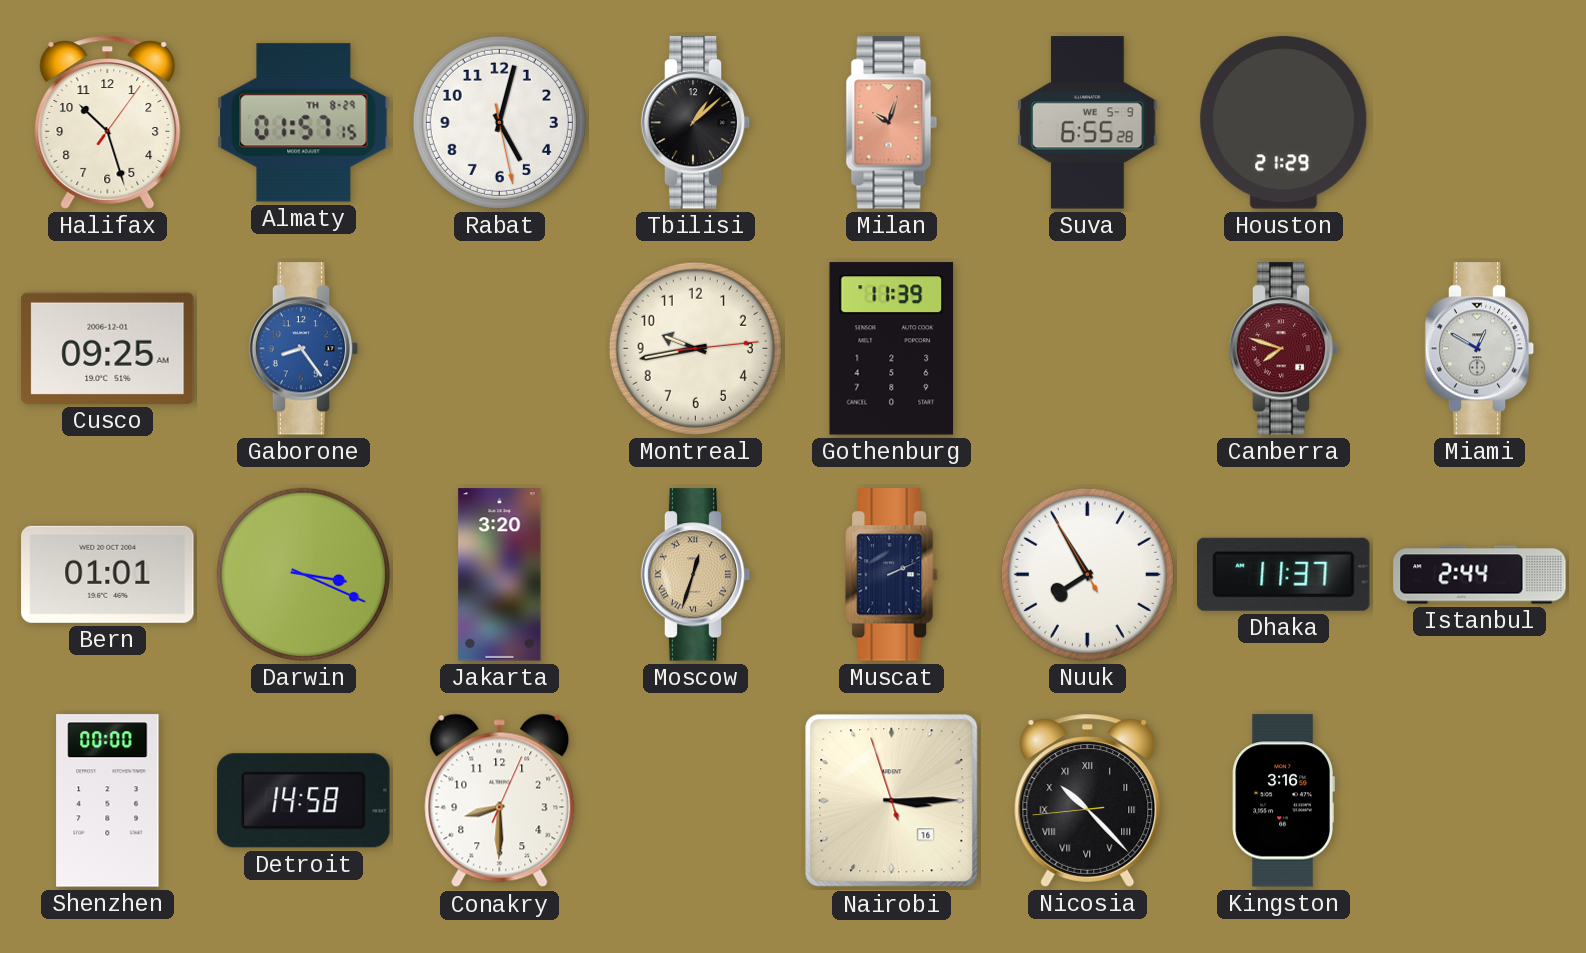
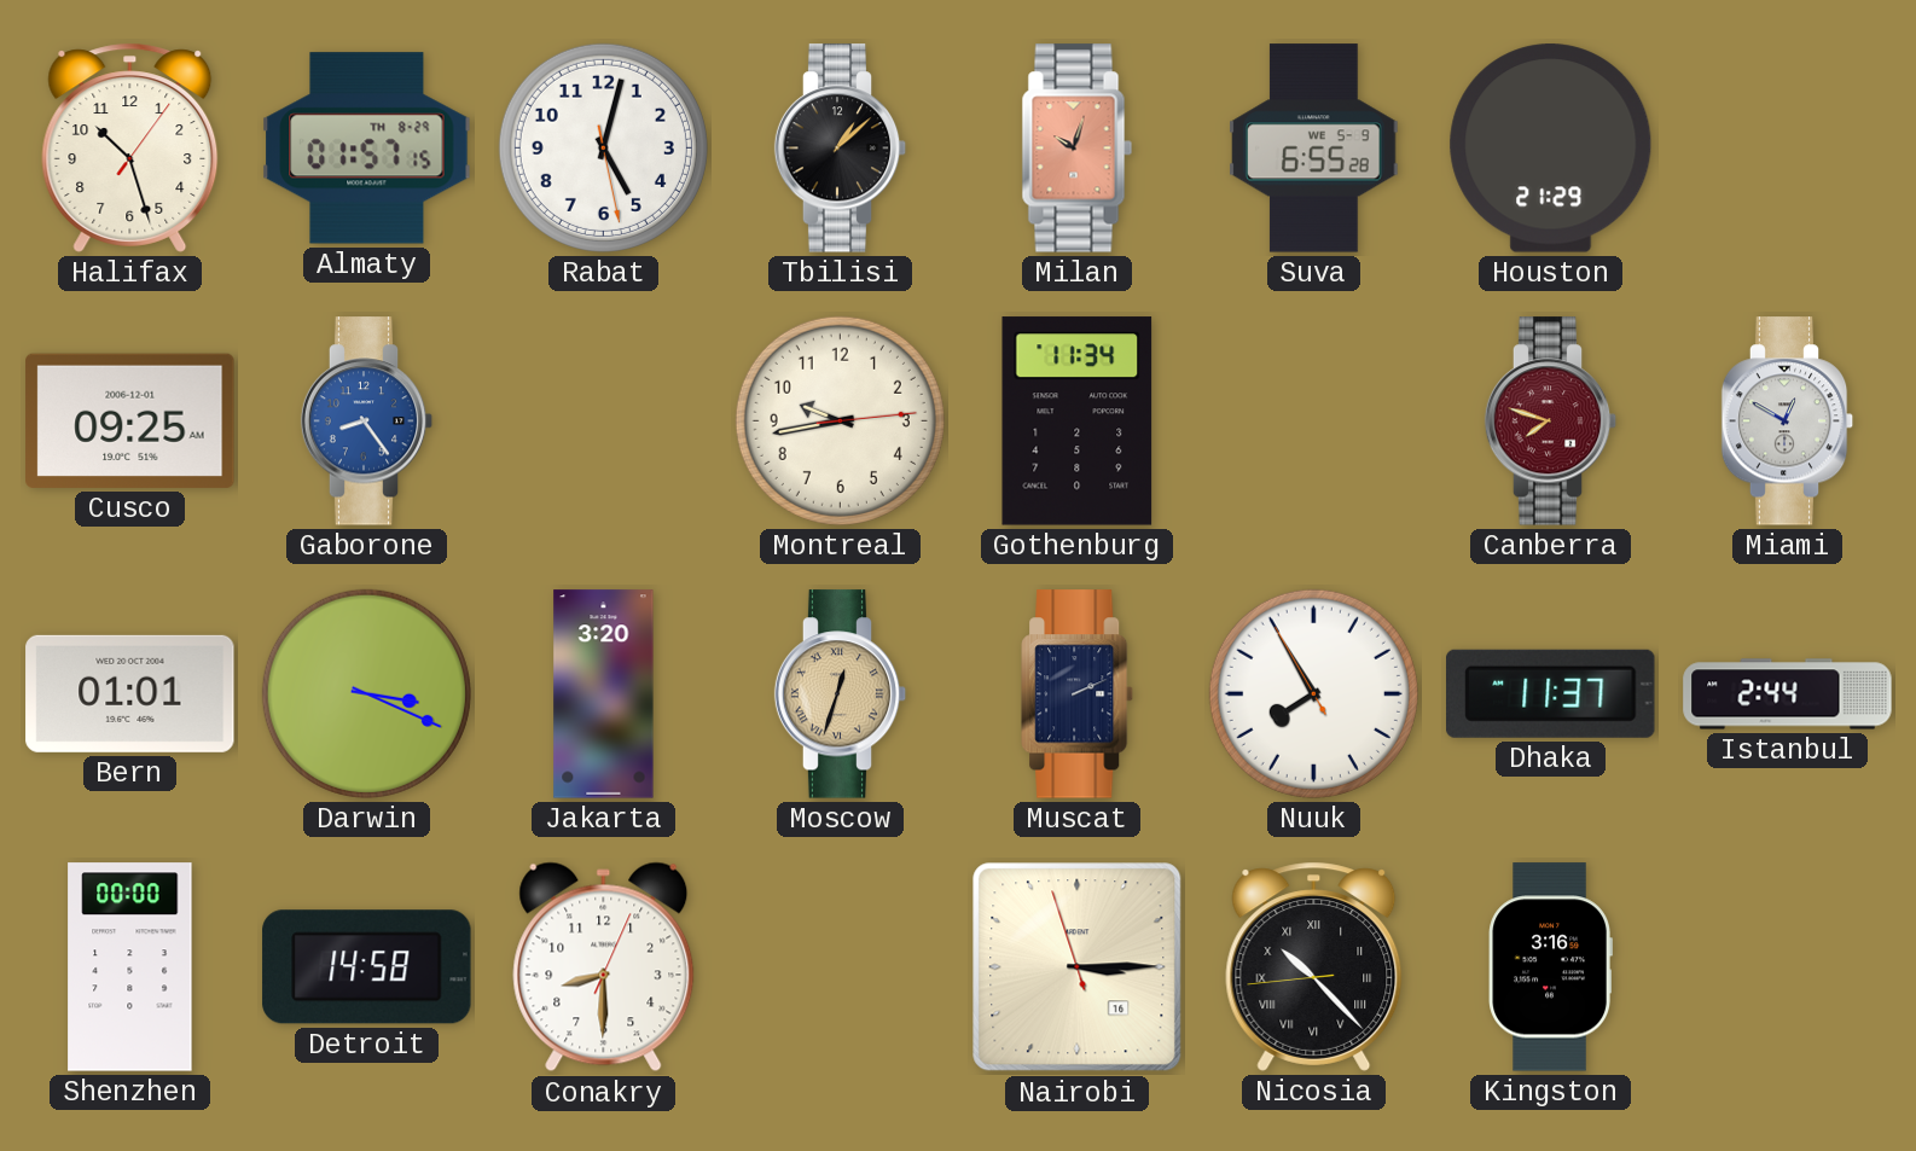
Gothenburg: 11:39 -> 11:34
